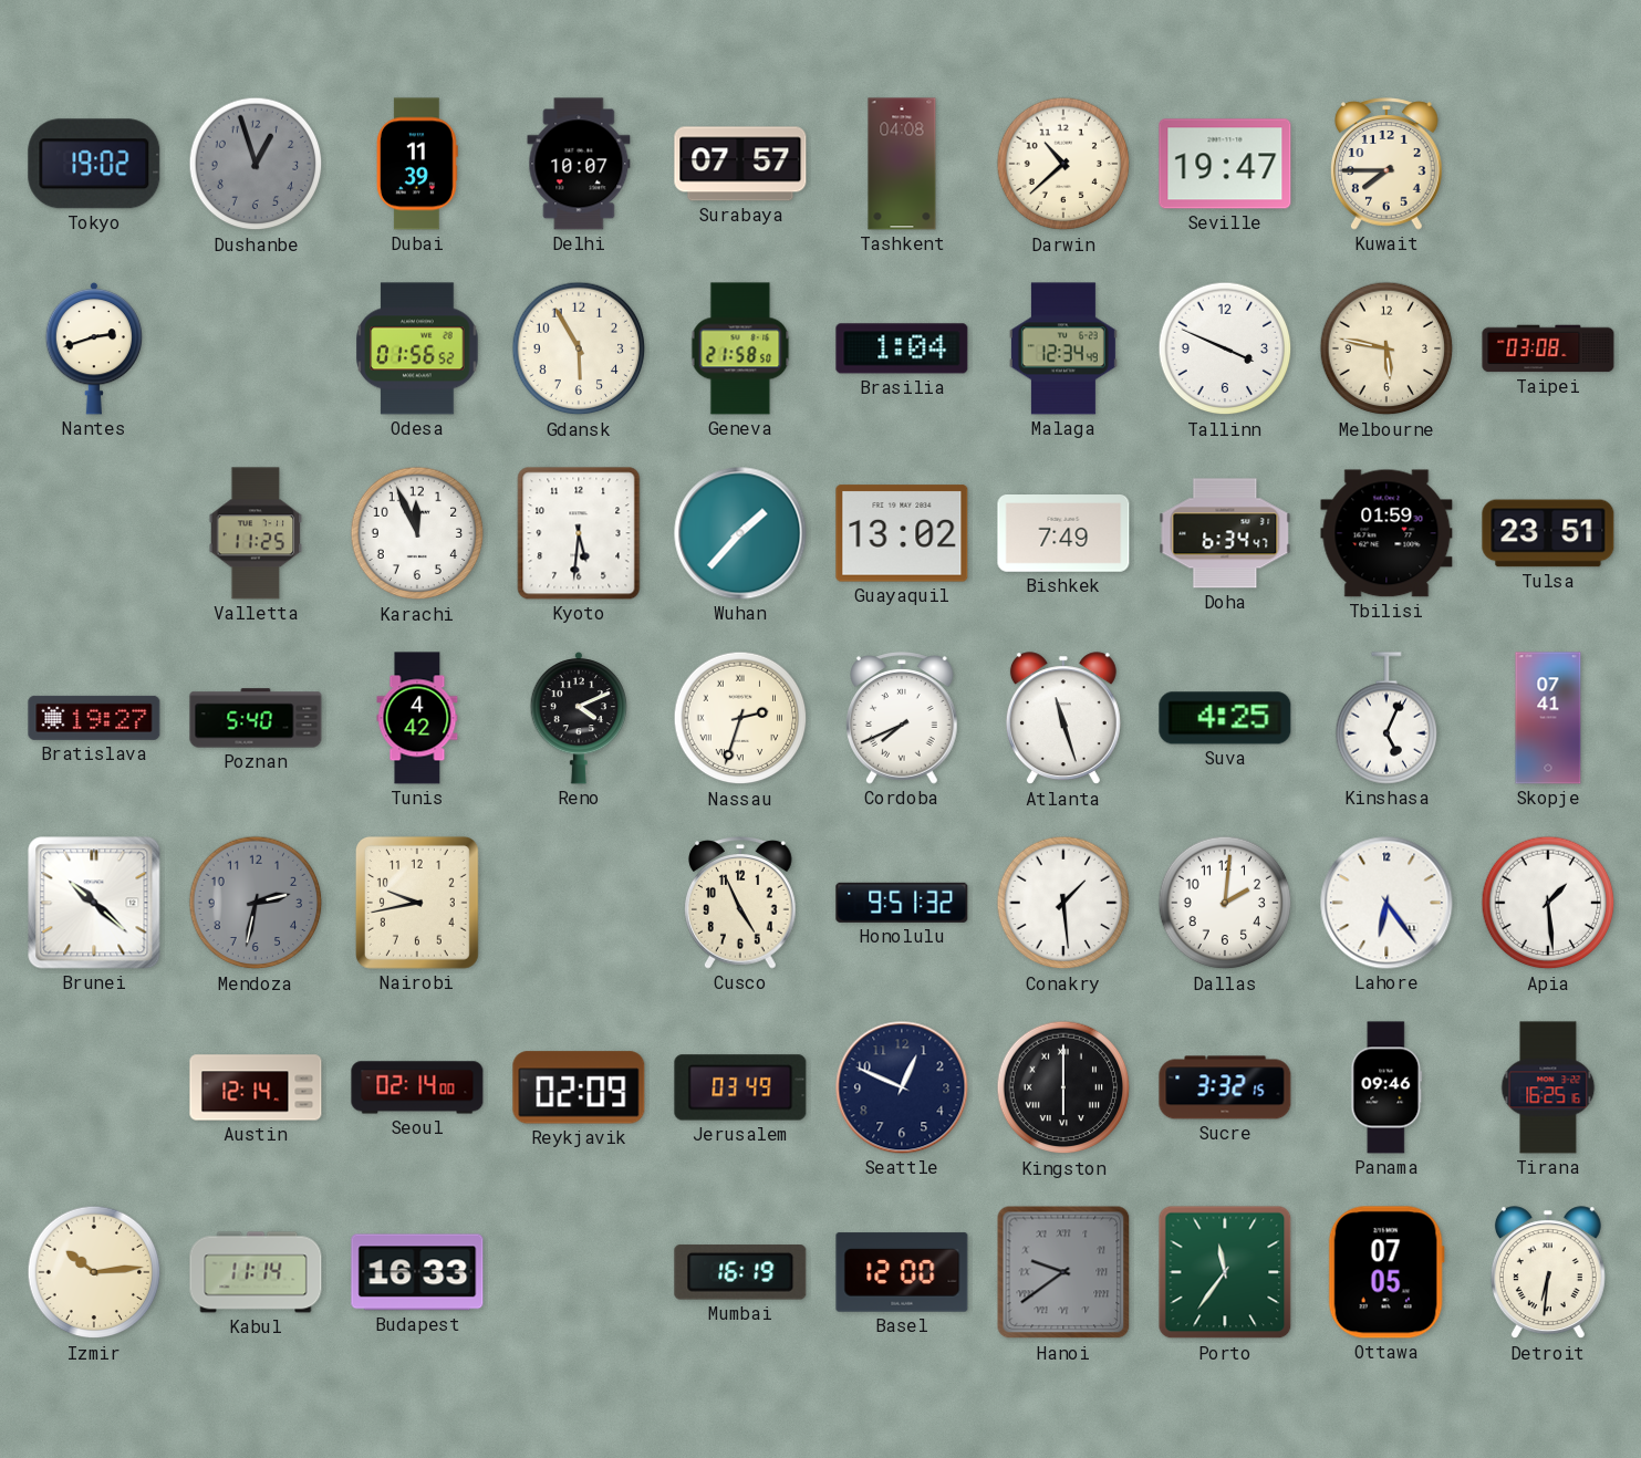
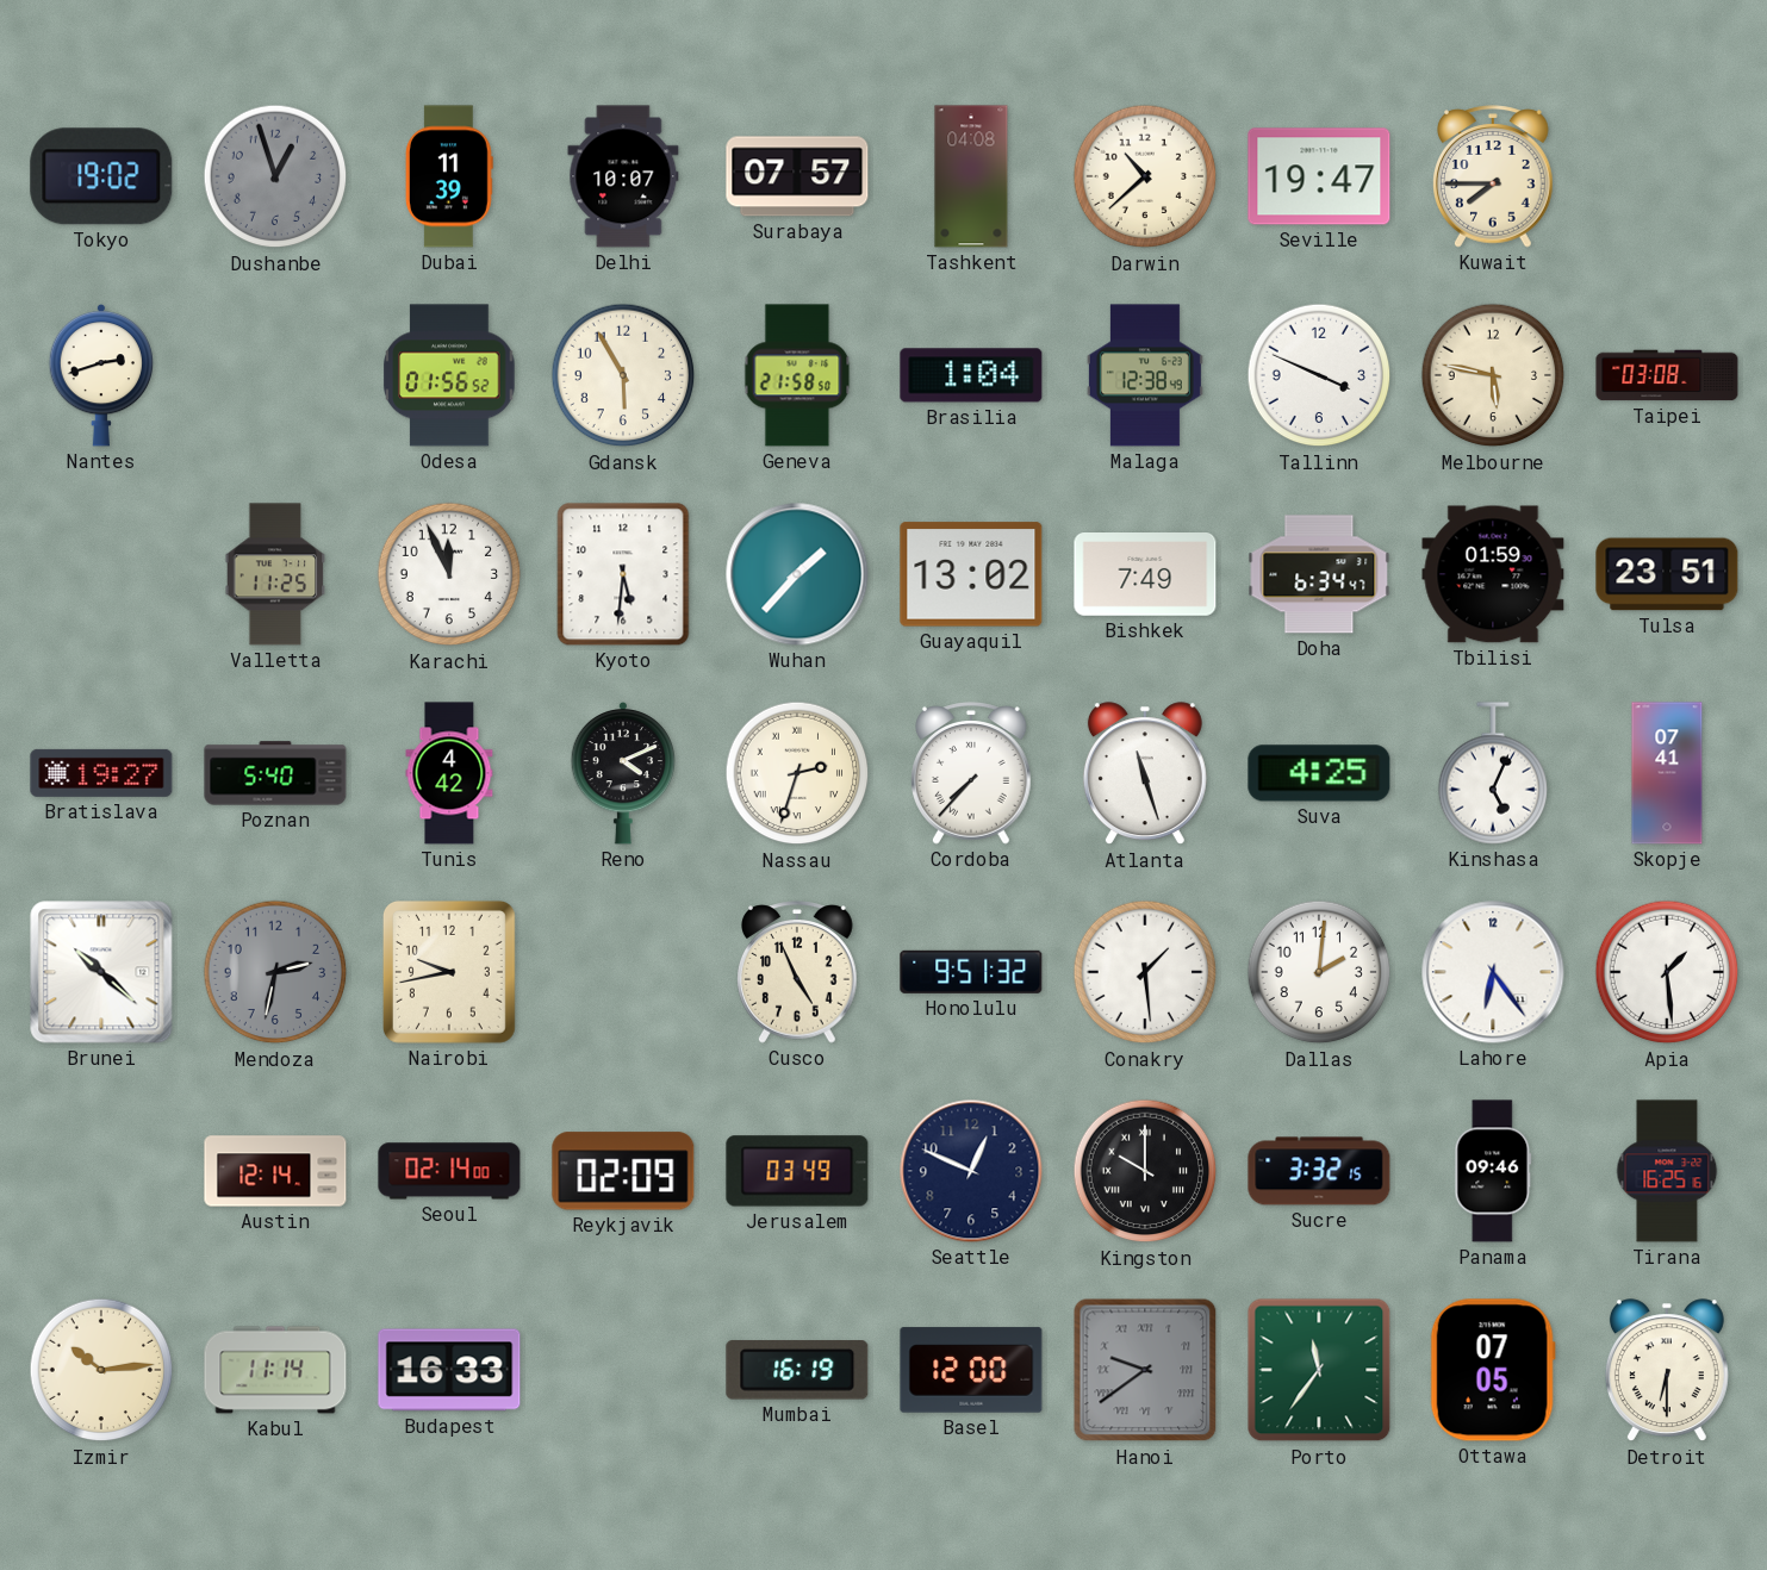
Malaga: 12:34 -> 12:38
Cordoba: 7:41 -> 7:37
Kingston: 6:00 -> 10:00
Detroit: 6:31 -> 6:30
